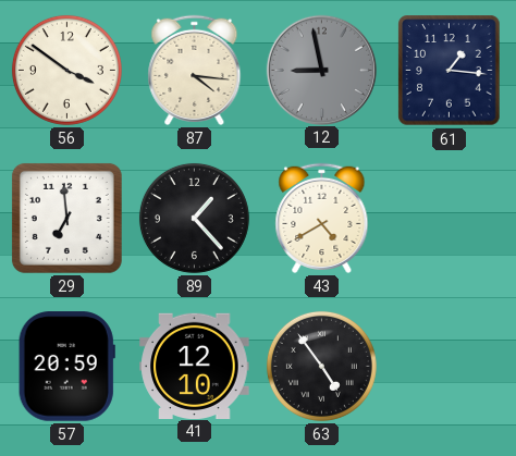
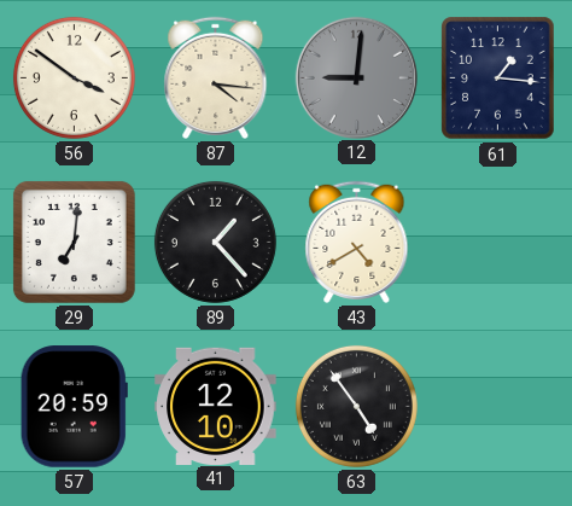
12: 8:58 -> 9:01
29: 6:59 -> 7:01
